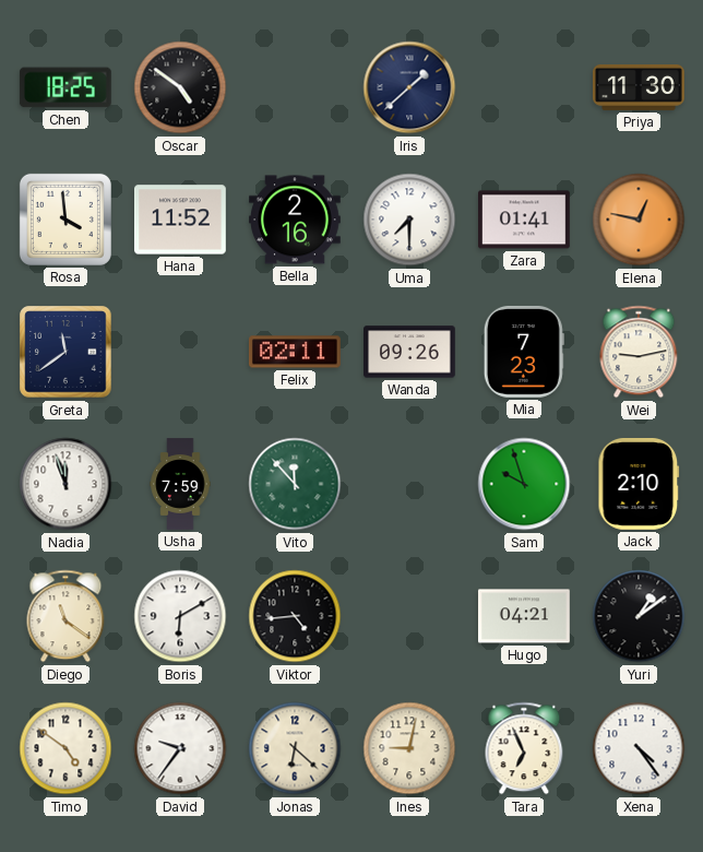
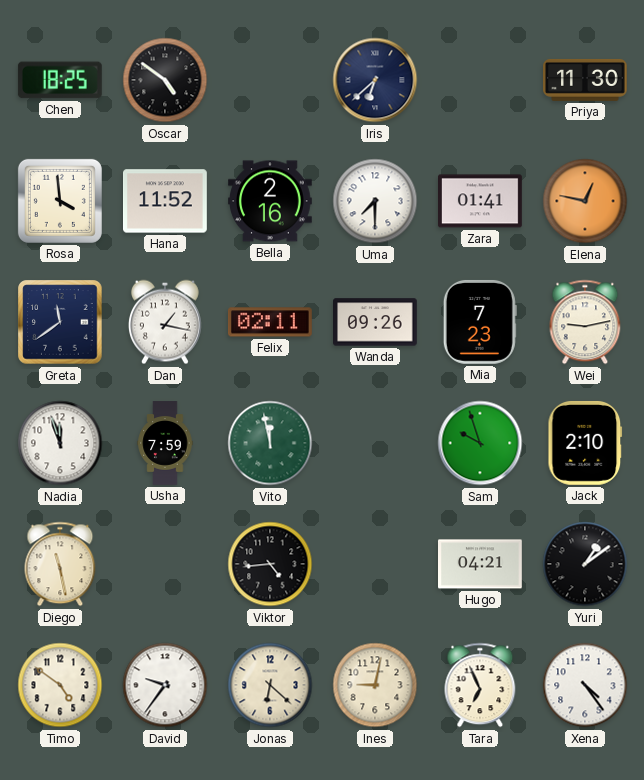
Iris: 1:38 -> 6:38
Dan: none -> 1:17
Vito: 11:53 -> 11:58
Diego: 11:21 -> 11:28
Boris: 6:10 -> none
